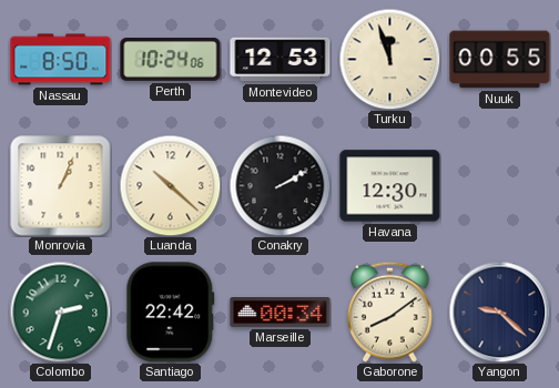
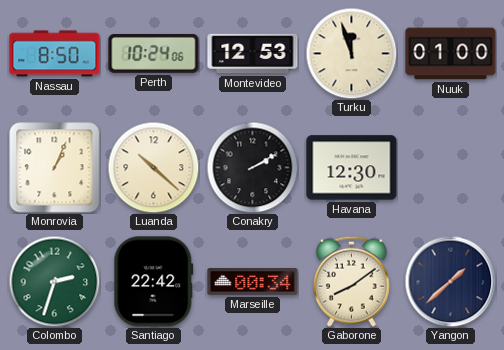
Nuuk: 00:55 -> 01:00
Yangon: 9:22 -> 1:38
